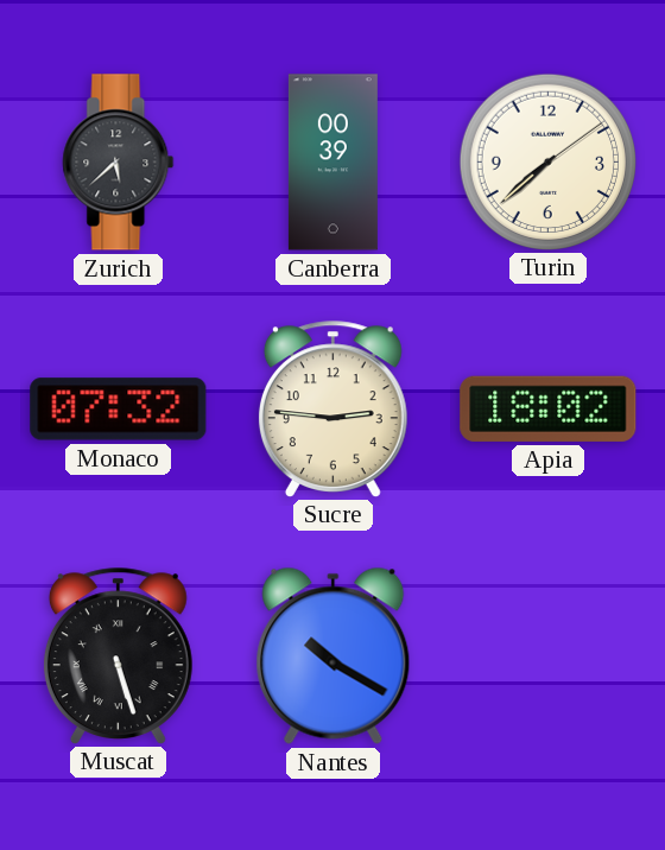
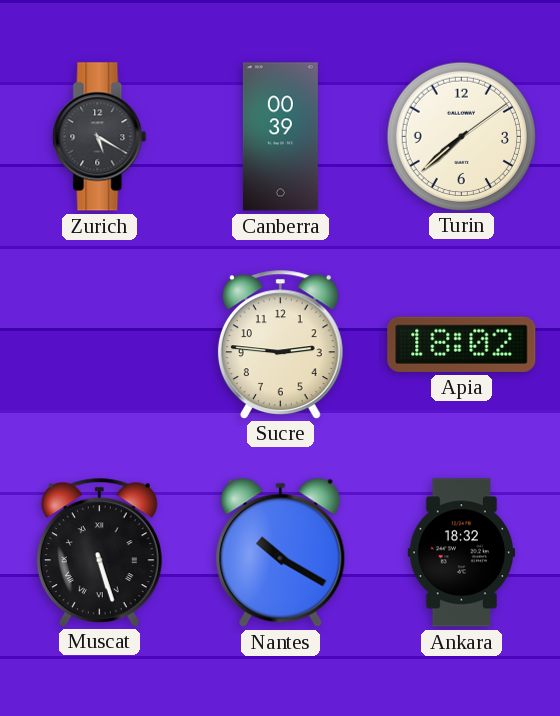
Zurich: 5:38 -> 5:20
Monaco: 07:32 -> none
Ankara: none -> 18:32
